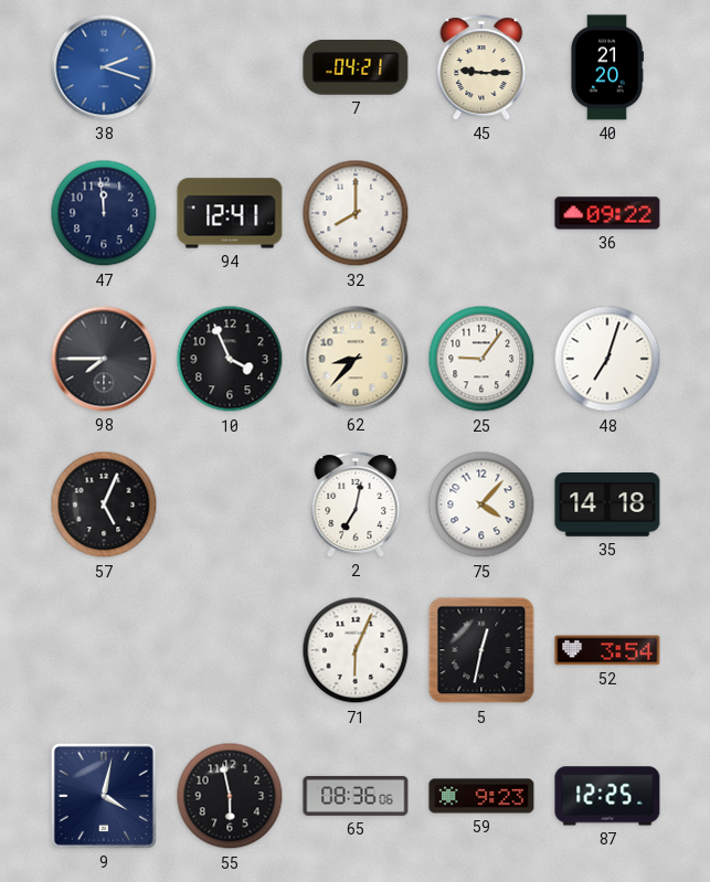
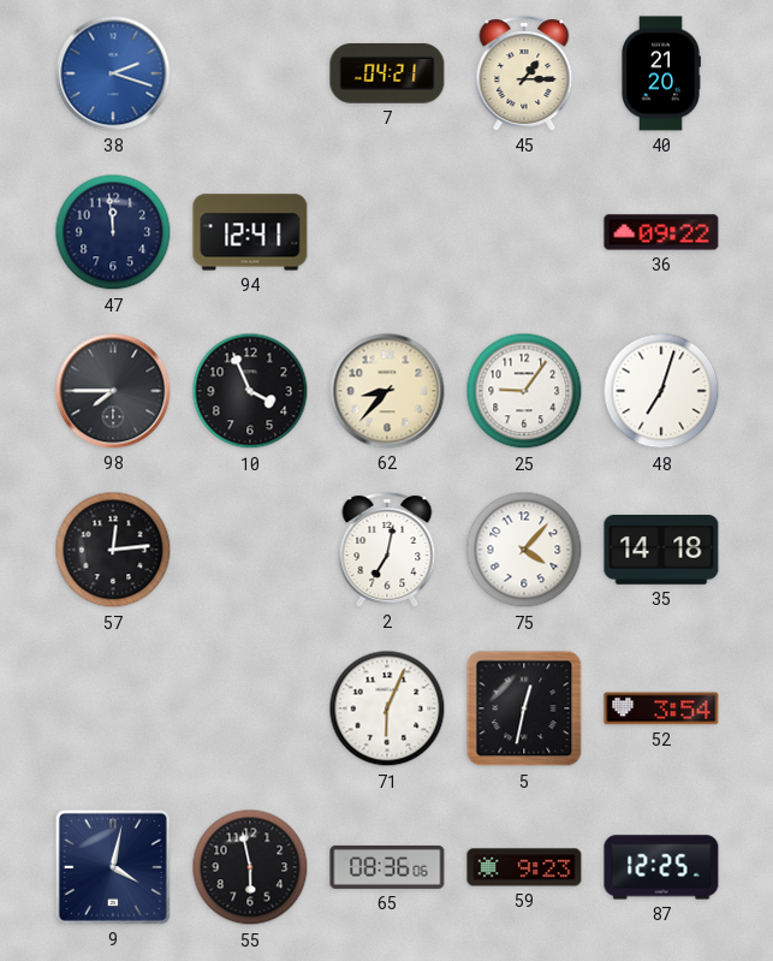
45: 9:15 -> 1:15
32: 8:00 -> none
57: 5:04 -> 12:14
